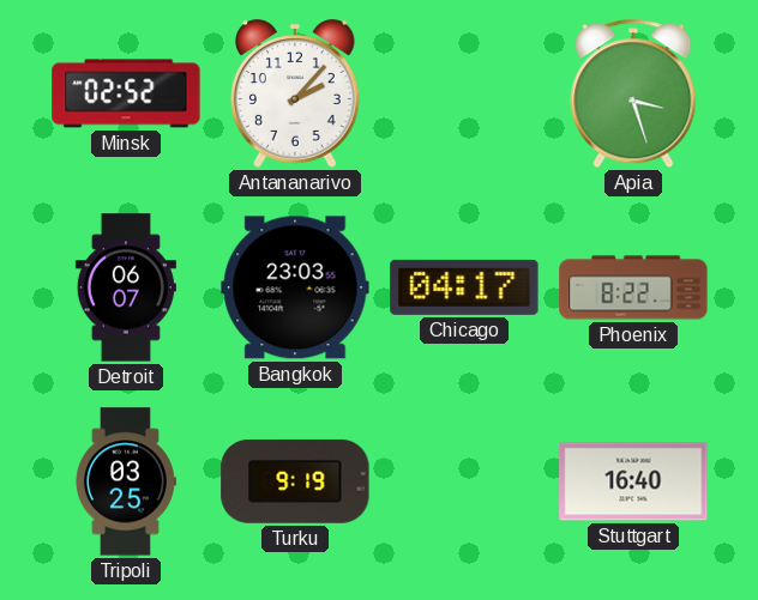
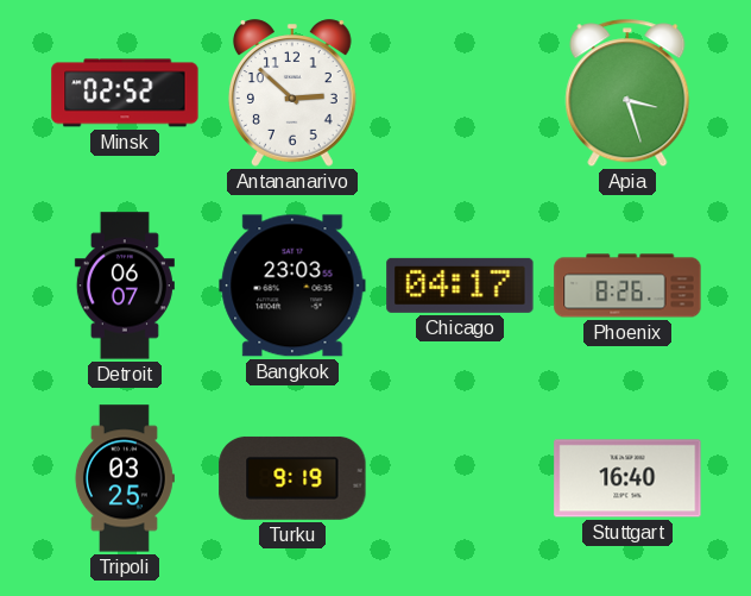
Antananarivo: 2:07 -> 2:52
Phoenix: 8:22 -> 8:26
